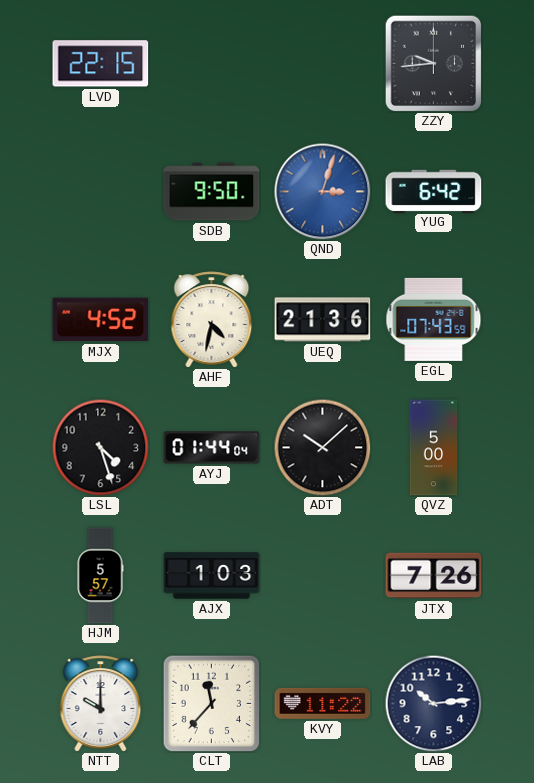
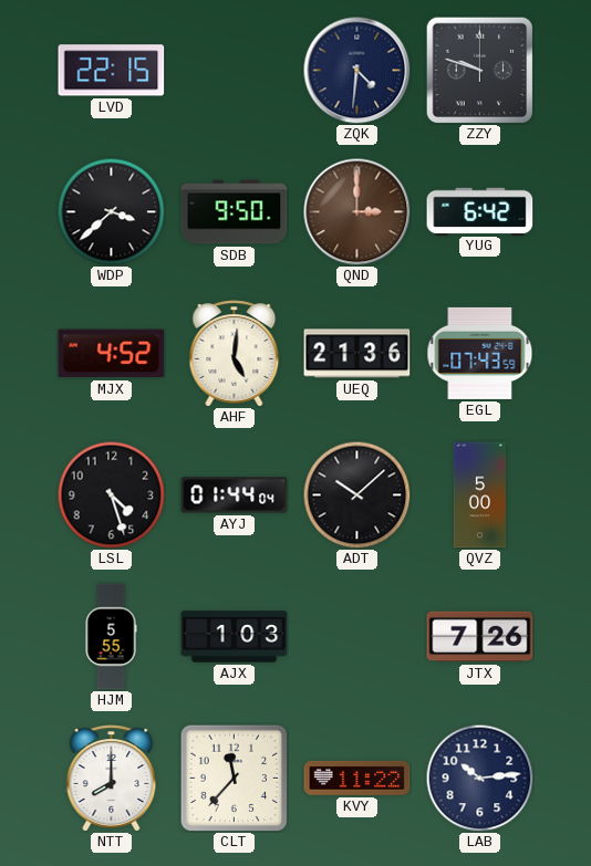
ZQK: none -> 4:31
ZZY: 9:44 -> 9:48
WDP: none -> 3:38
QND: 3:03 -> 3:00
QND dial: blue -> brown
AHF: 4:32 -> 5:01
HJM: 5:57 -> 5:55
NTT: 10:00 -> 8:00
